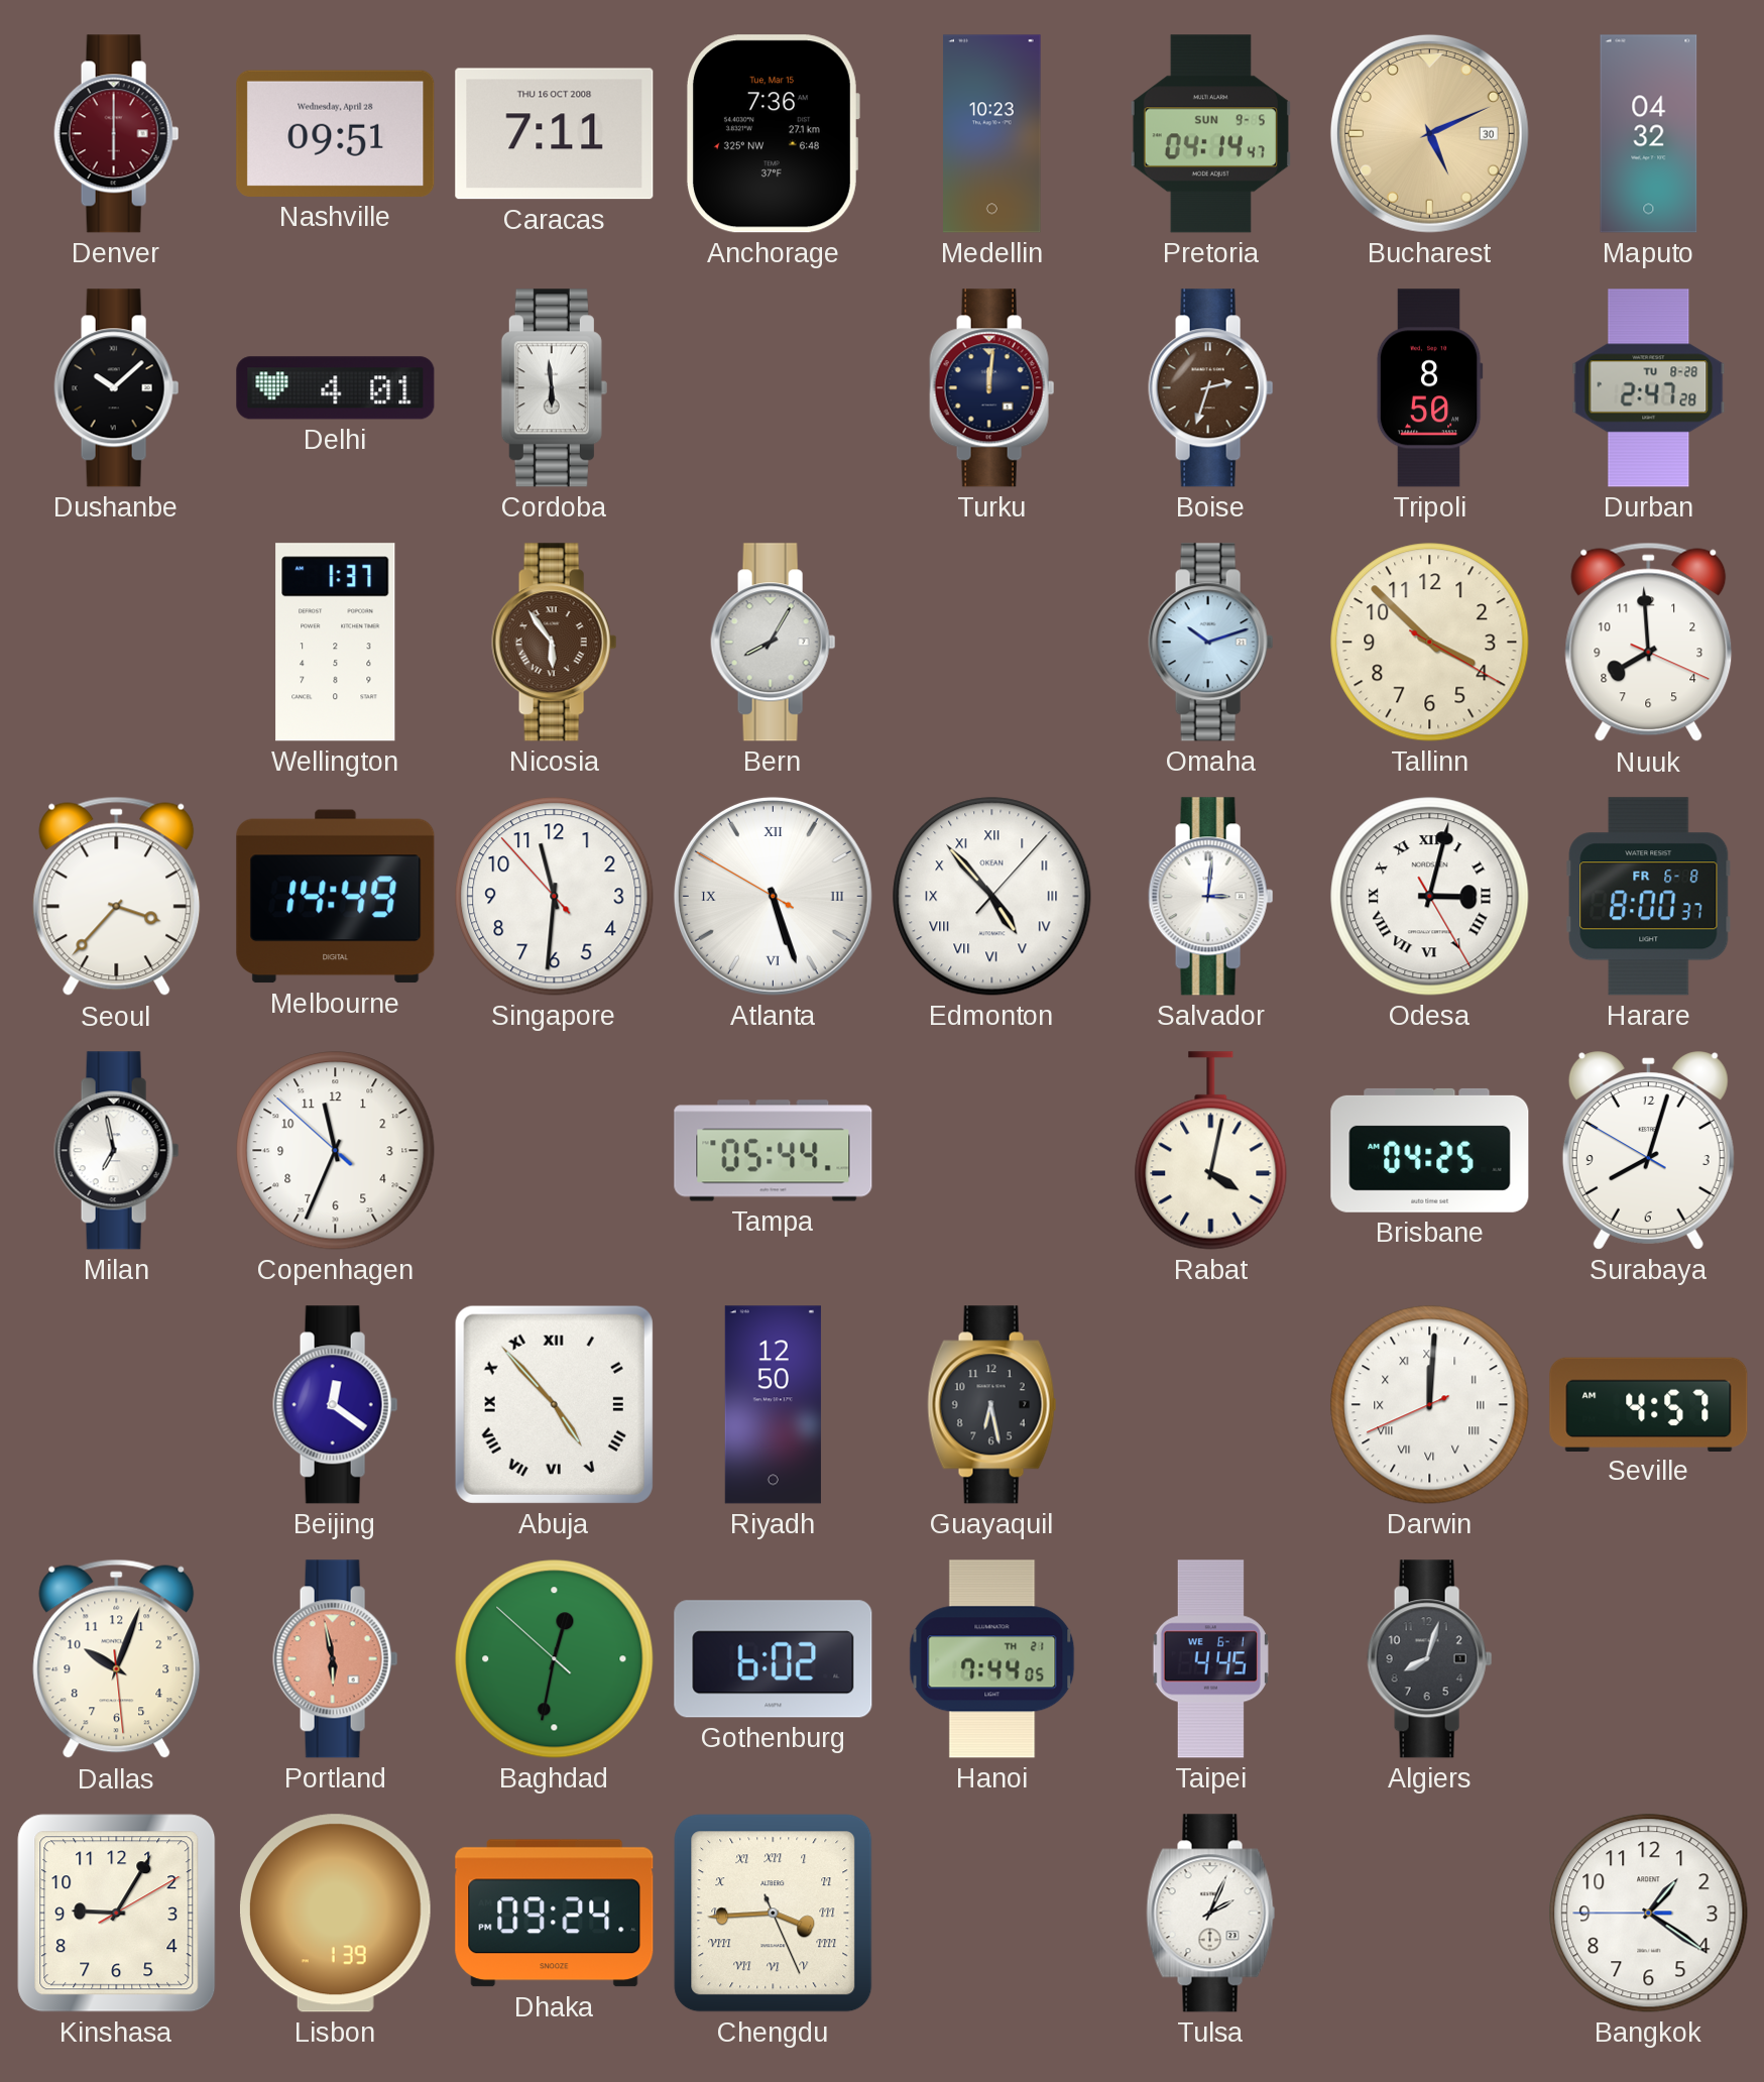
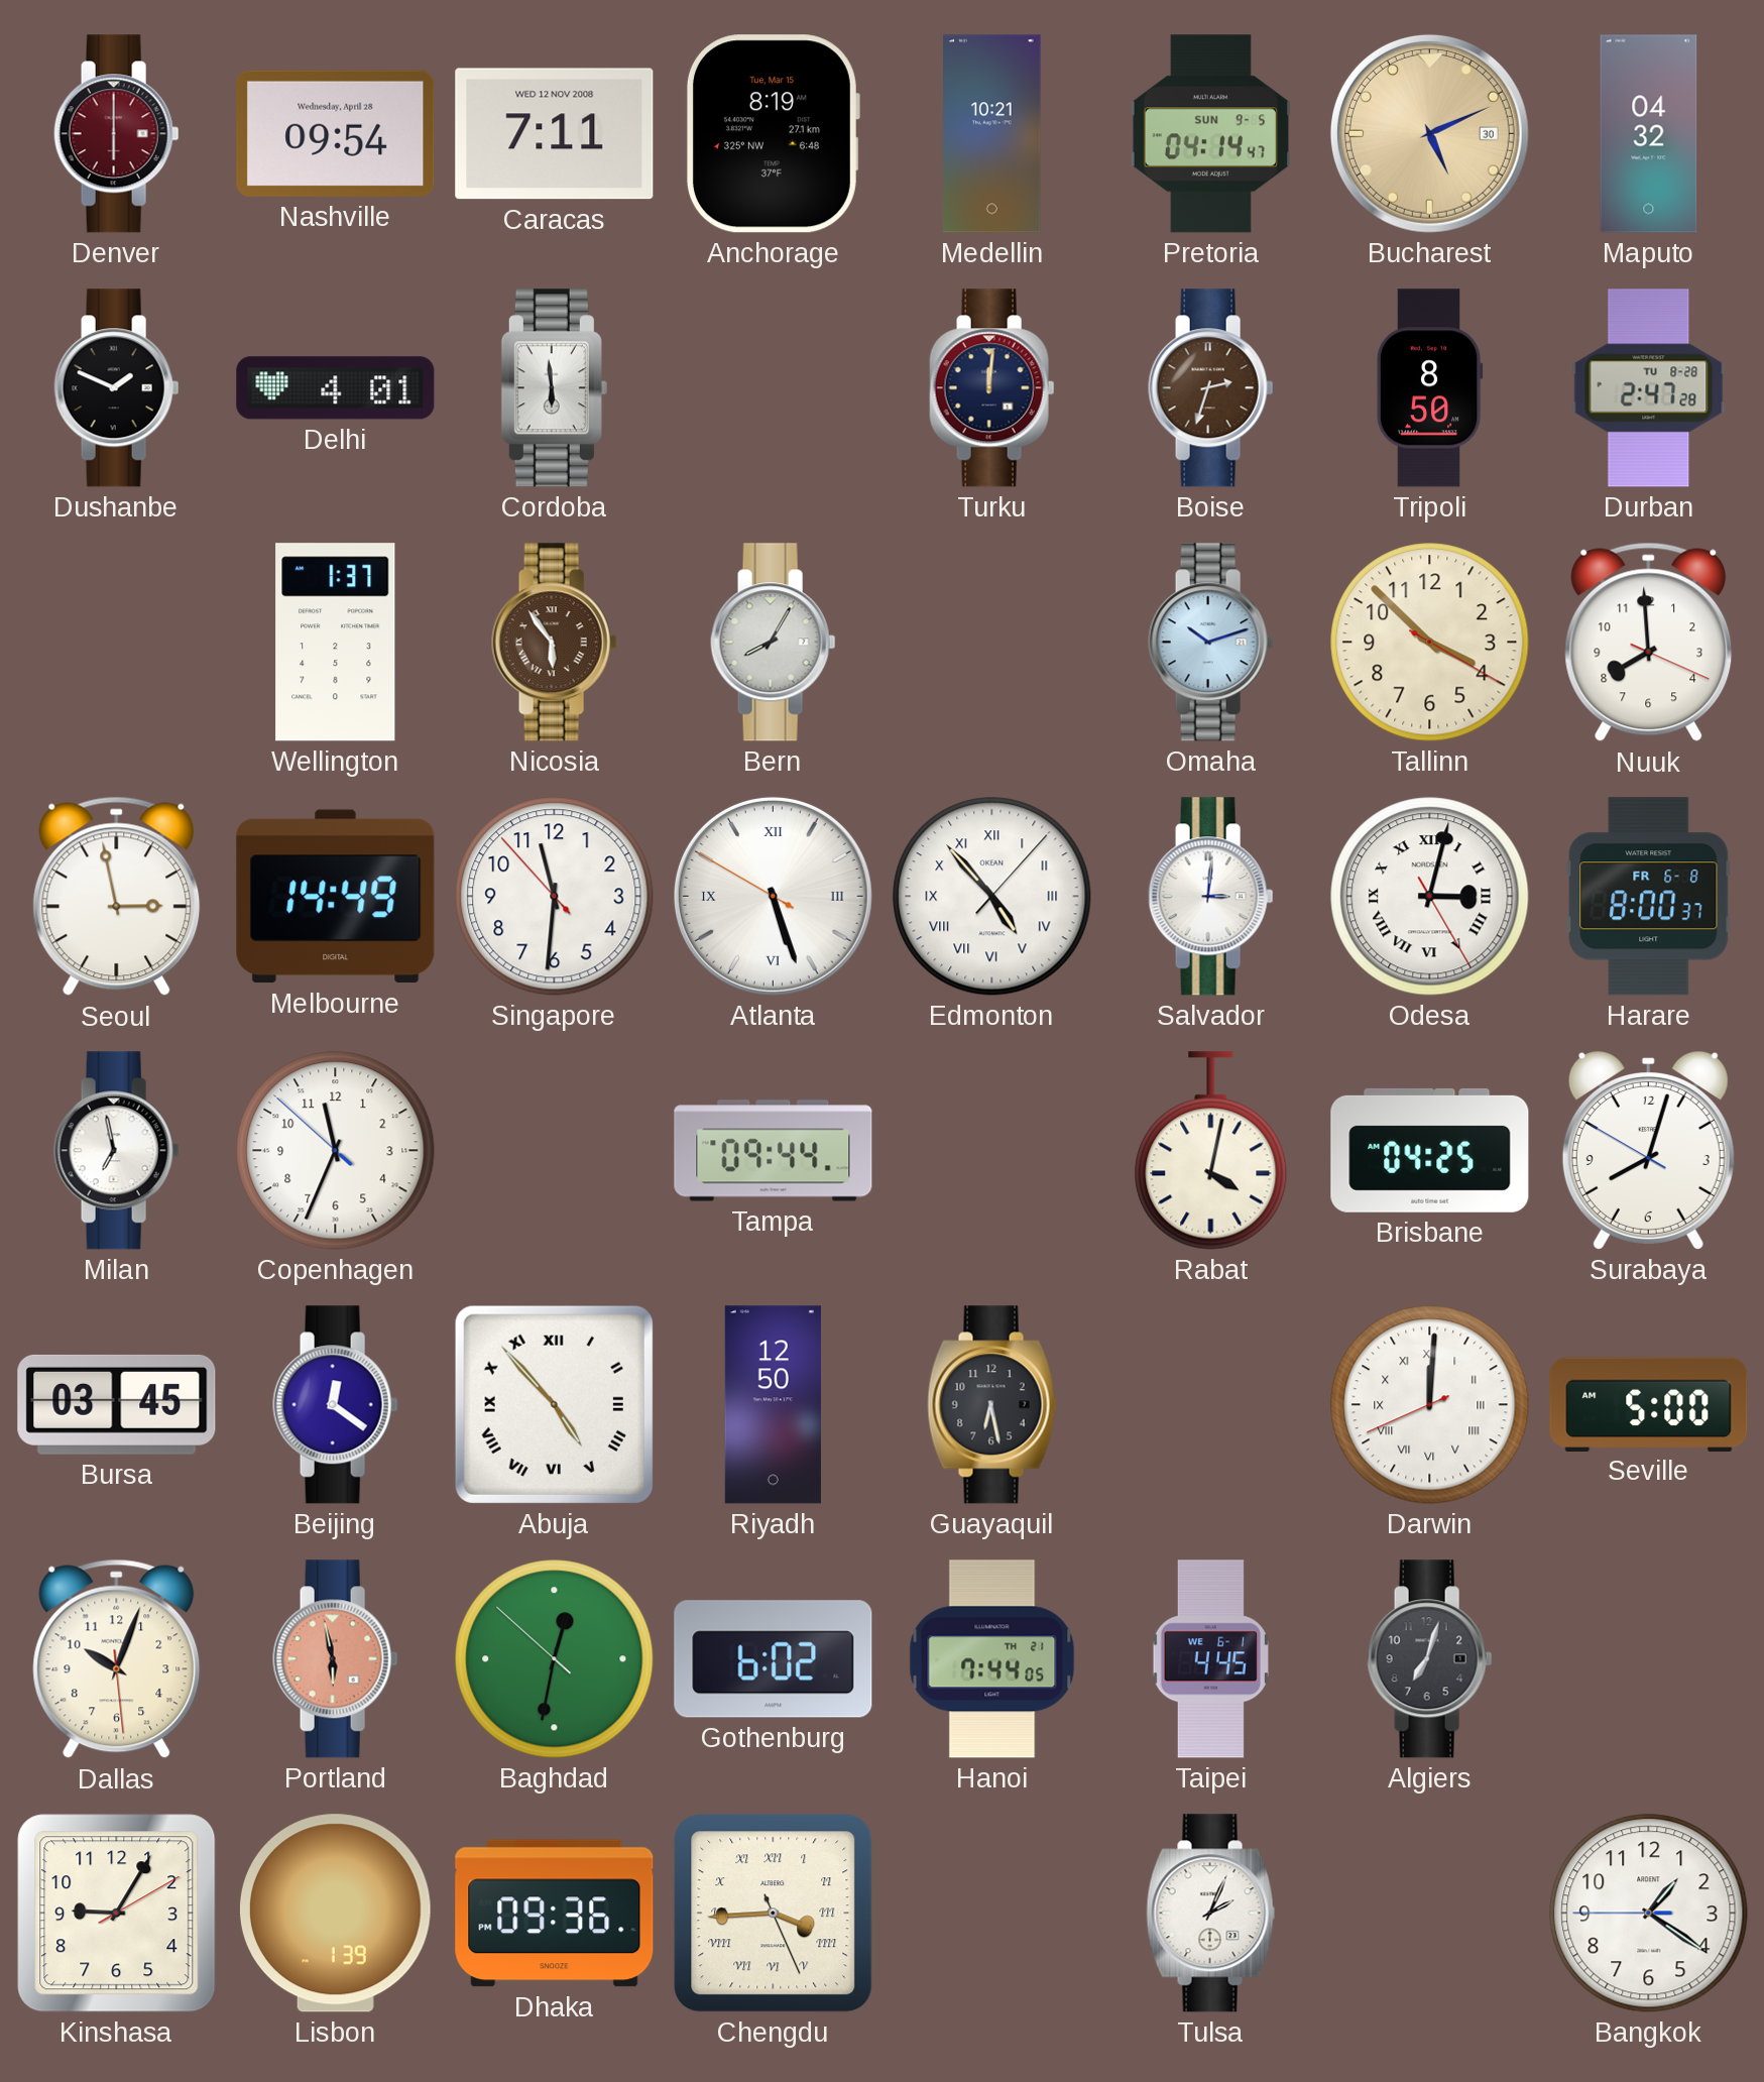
Nashville: 09:51 -> 09:54
Caracas date: THU 16 OCT 2008 -> WED 12 NOV 2008
Anchorage: 7:36 -> 8:19
Medellin: 10:23 -> 10:21
Dushanbe: 10:08 -> 1:49
Seoul: 3:37 -> 2:58
Tampa: 05:44 -> 09:44
Bursa: none -> 03:45
Seville: 4:57 -> 5:00
Algiers: 8:03 -> 7:03
Dhaka: 09:24 -> 09:36
